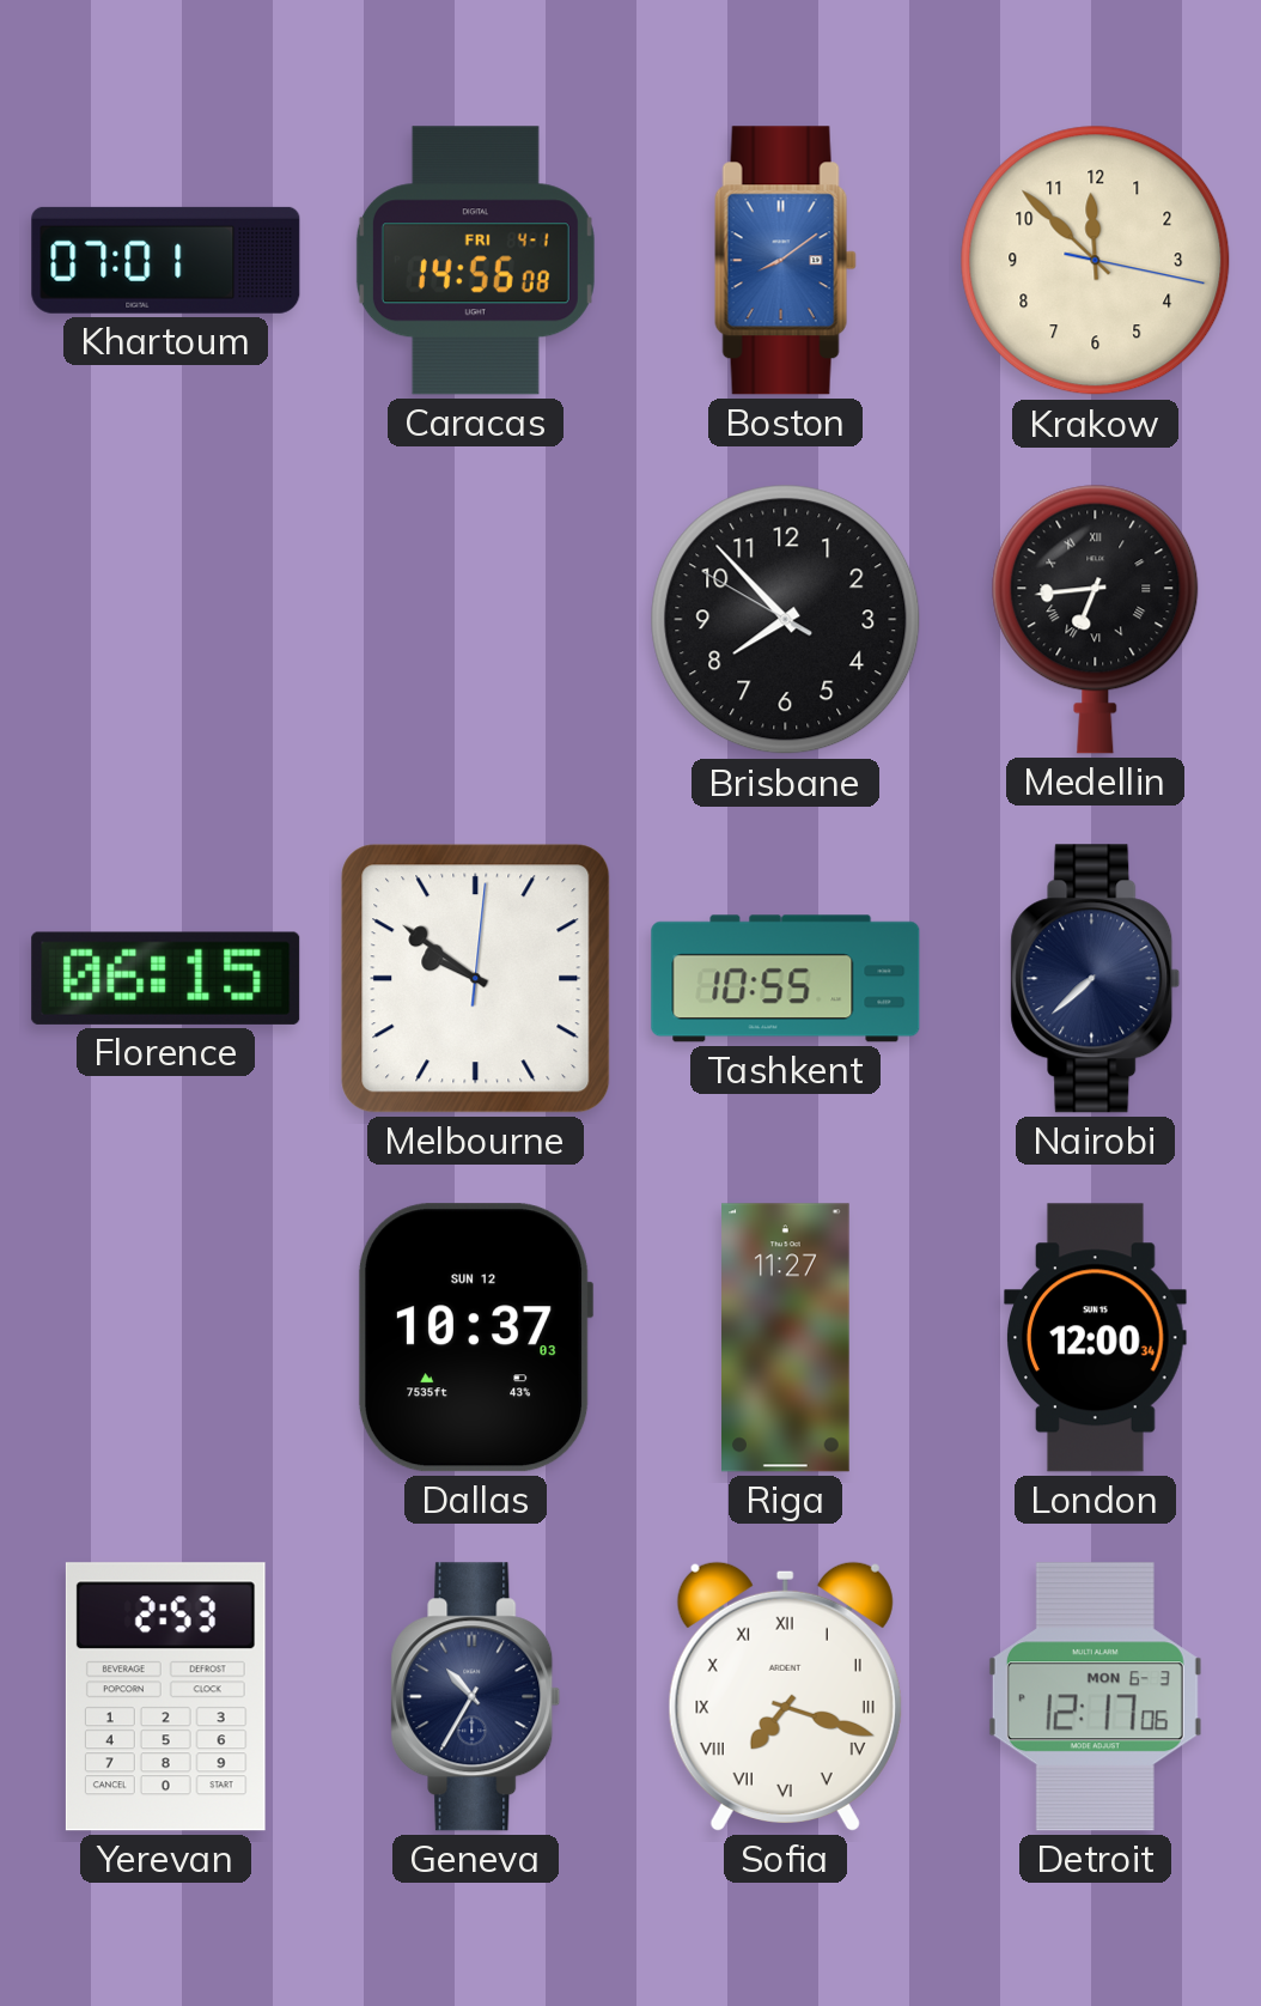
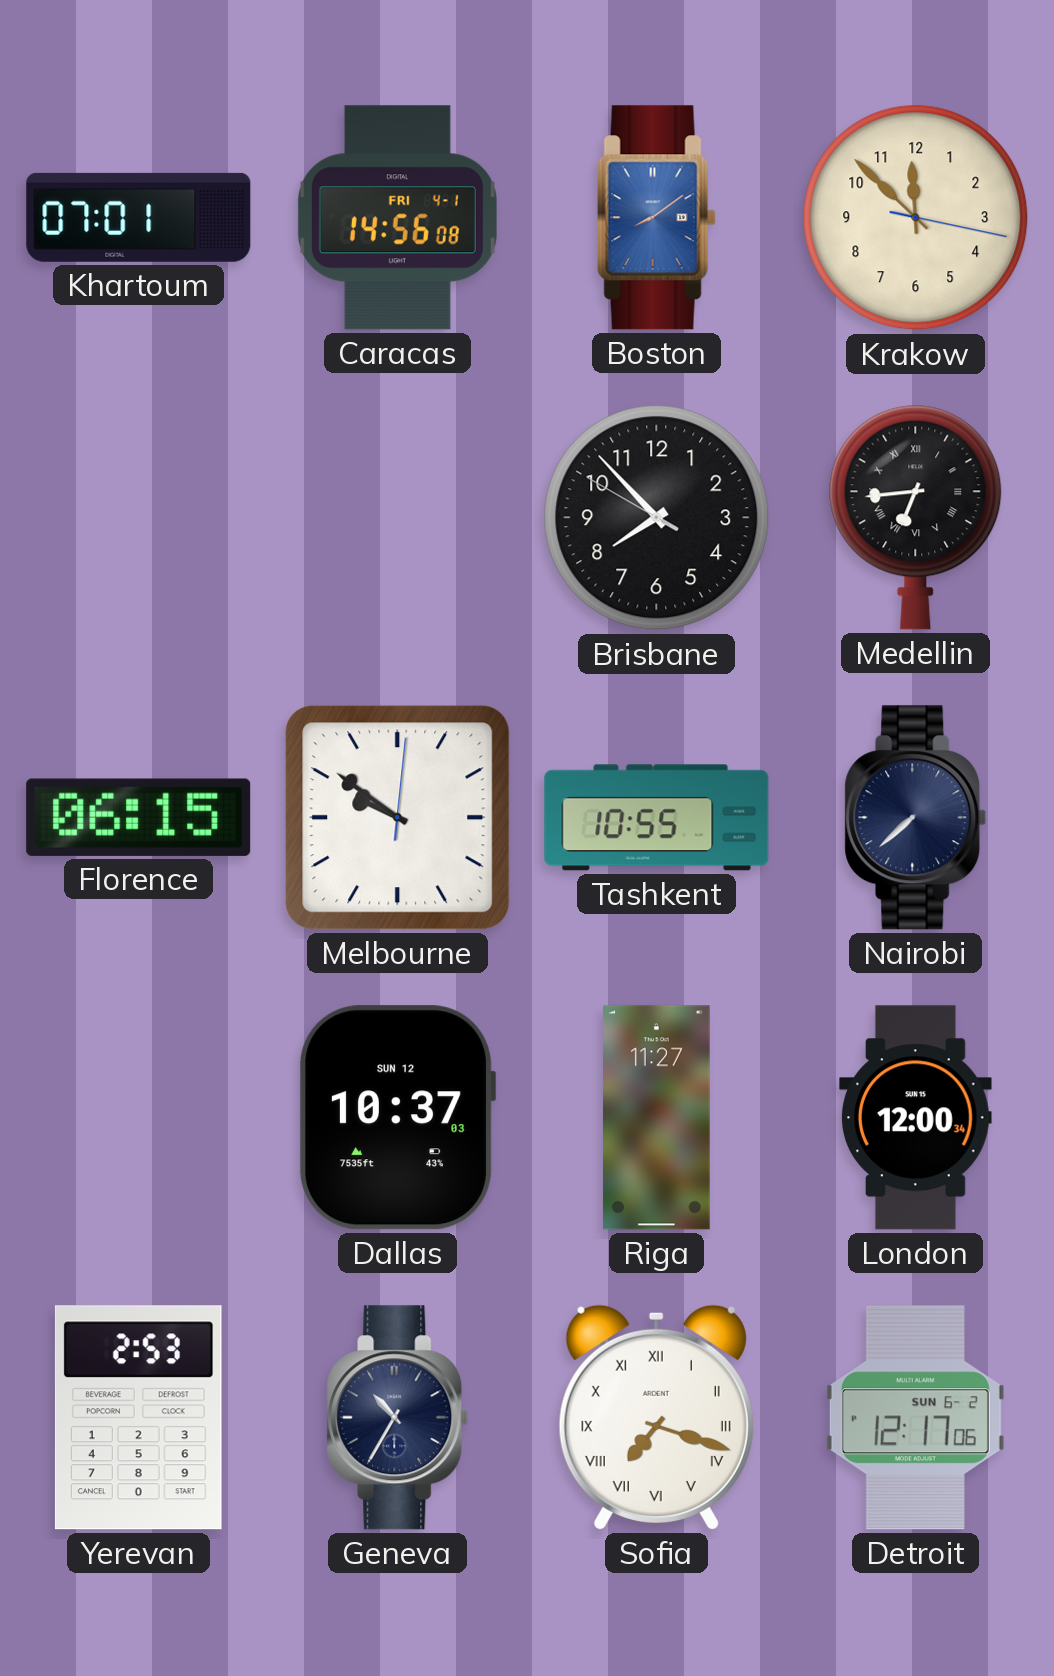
Detroit date: MON 6-3 -> SUN 6-2
